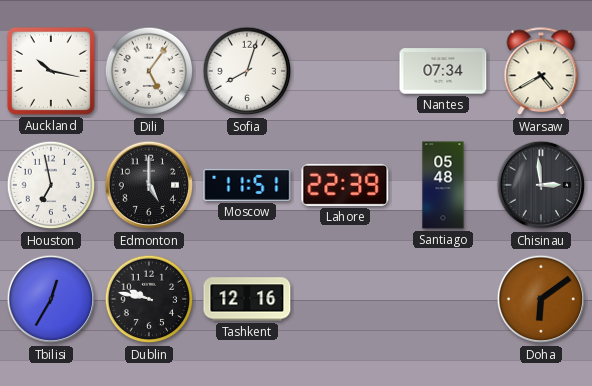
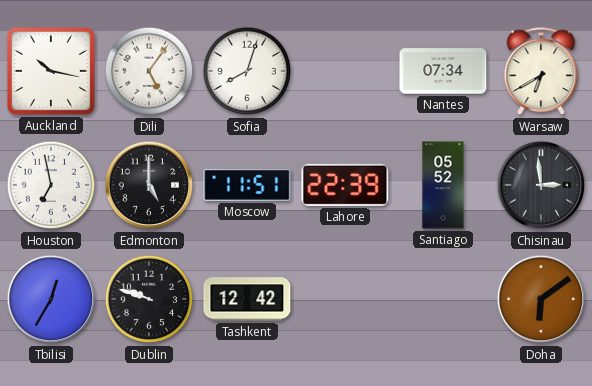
Warsaw: 4:40 -> 6:40
Santiago: 05:48 -> 05:52
Dublin: 9:47 -> 9:48
Tashkent: 12:16 -> 12:42
